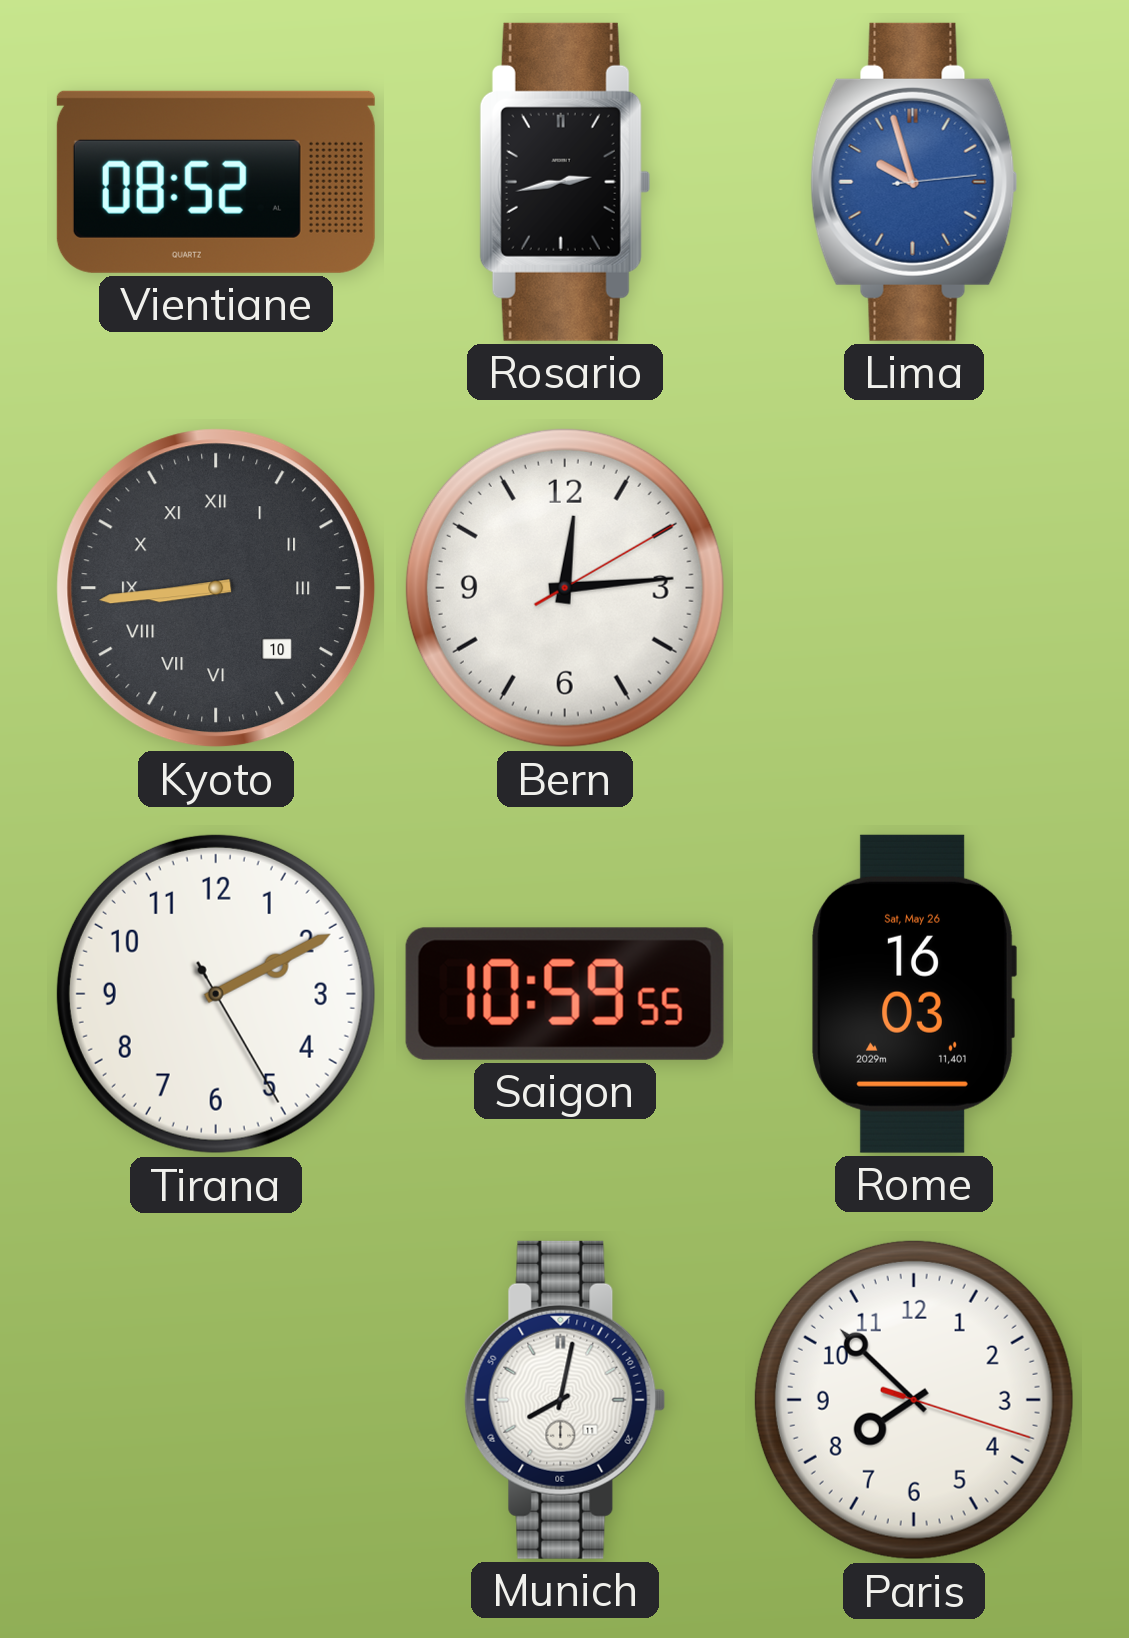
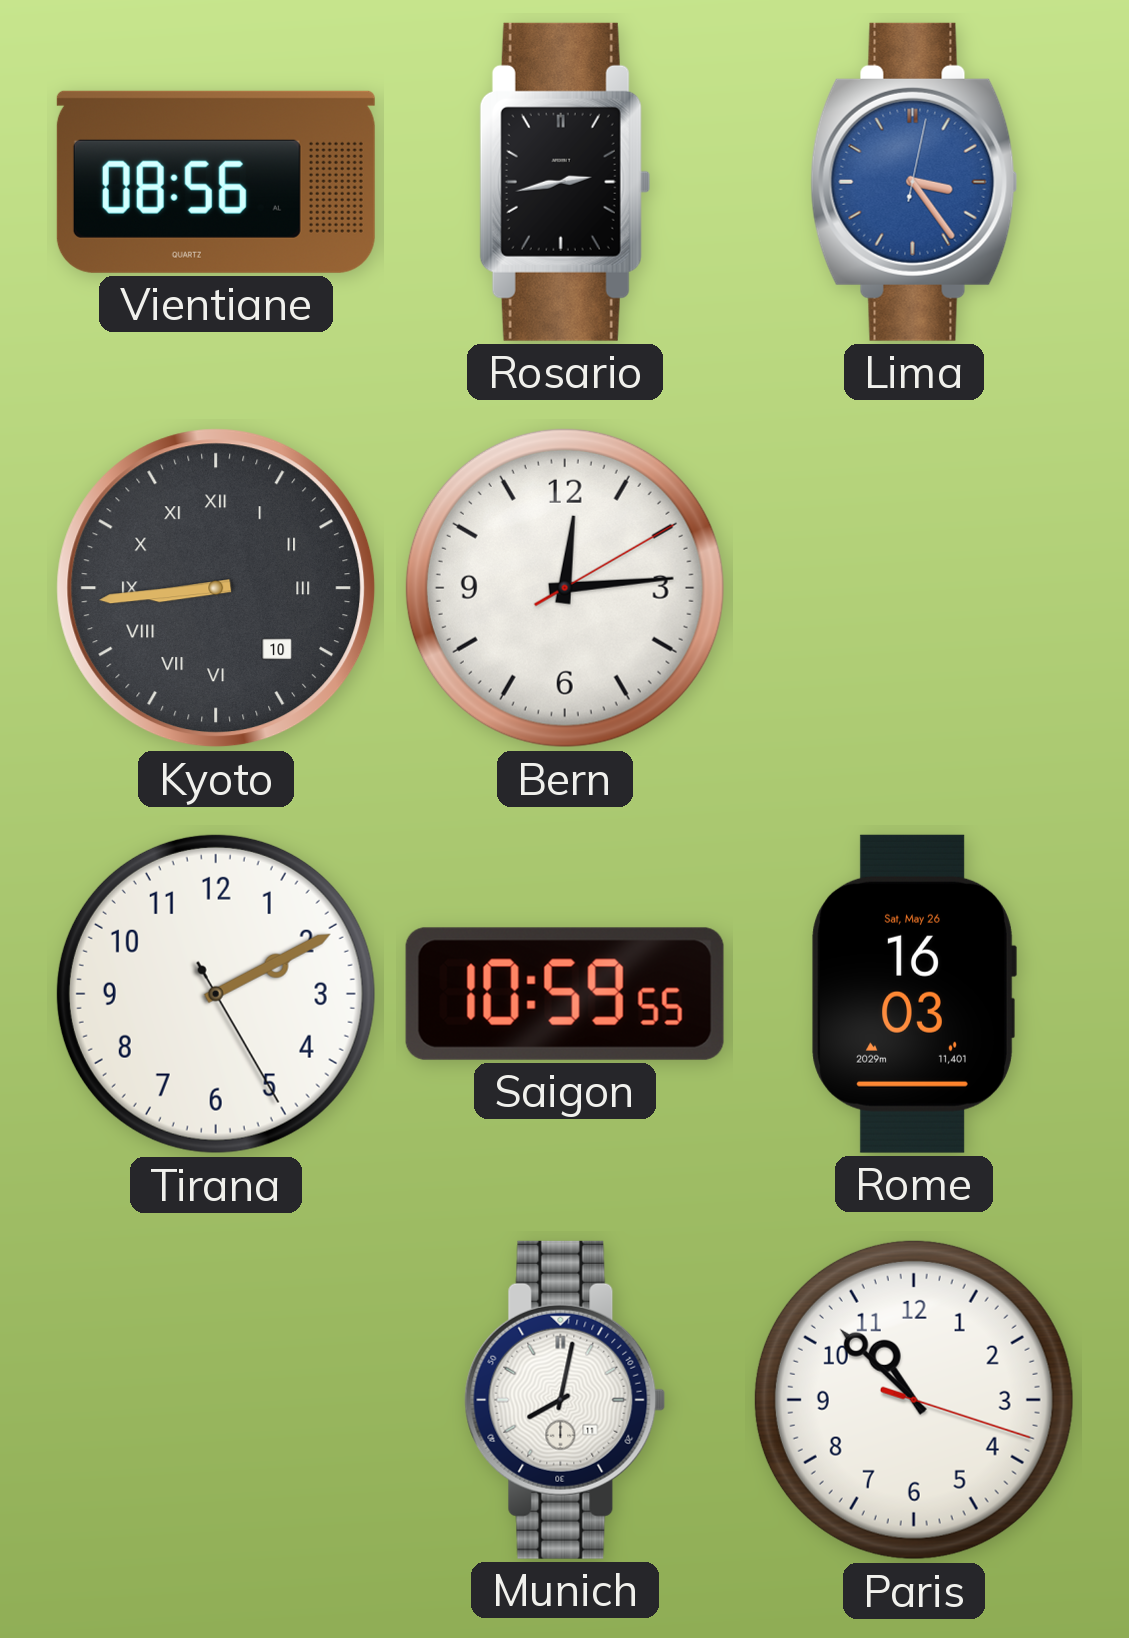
Vientiane: 08:52 -> 08:56
Lima: 9:57 -> 3:24
Paris: 7:52 -> 10:52
